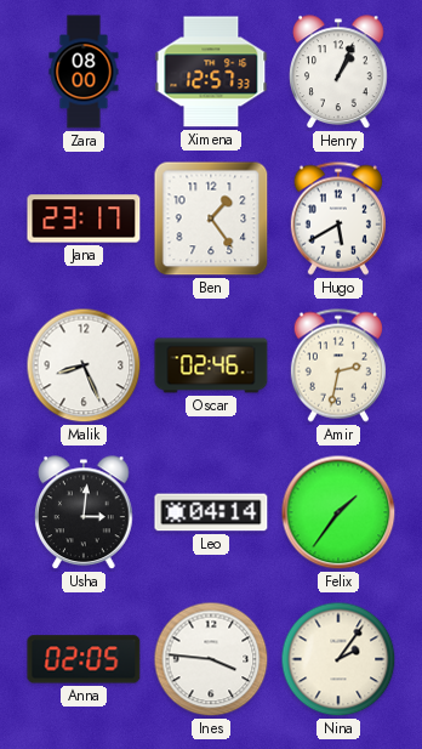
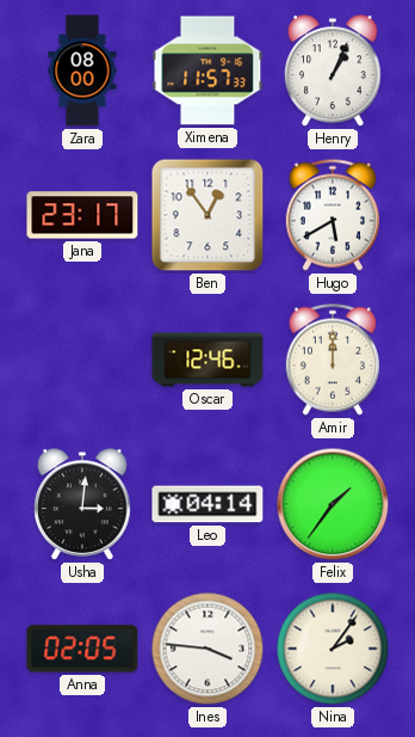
Ximena: 12:57 -> 11:57
Ben: 1:24 -> 12:54
Malik: 8:26 -> none
Oscar: 02:46 -> 12:46
Amir: 2:32 -> 12:00
